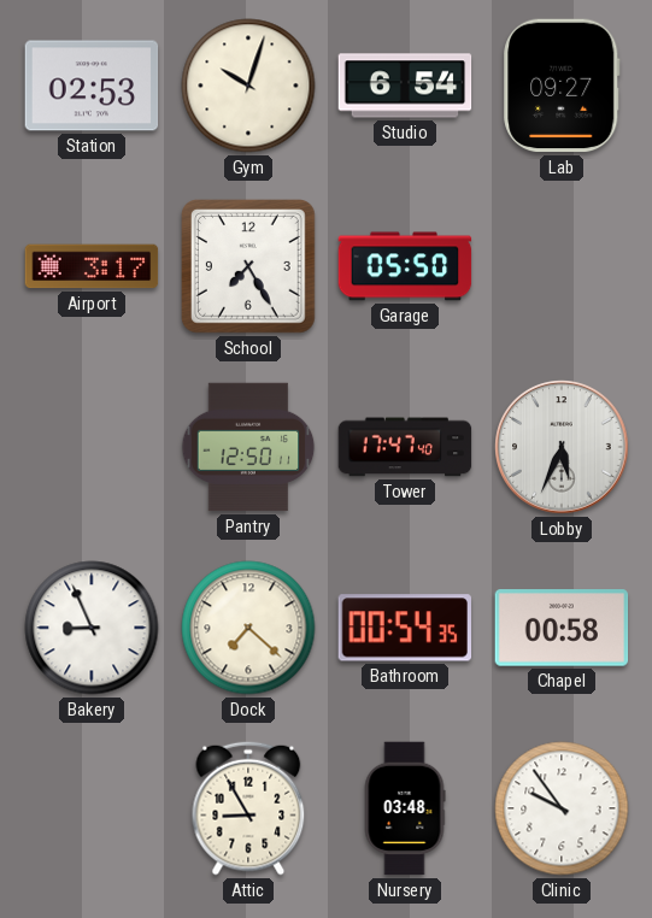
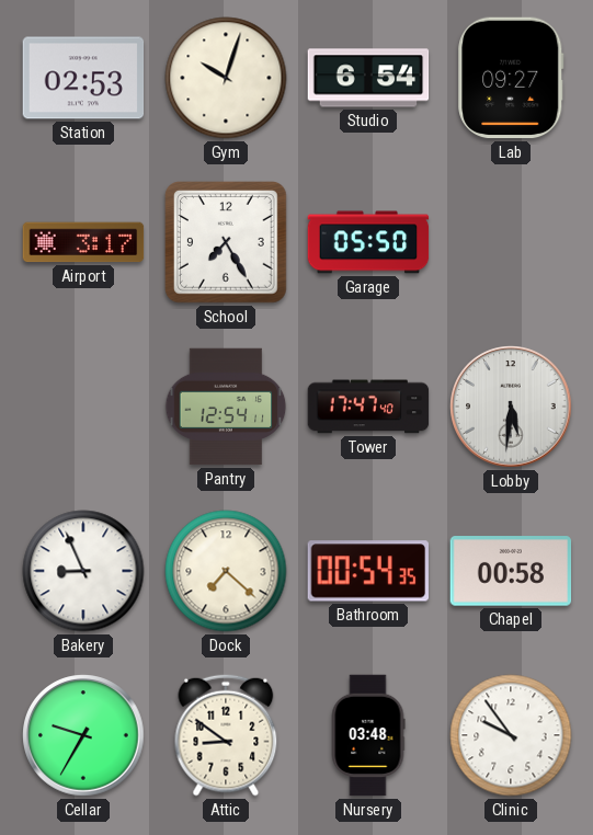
Pantry: 12:50 -> 12:54
Lobby: 5:34 -> 5:31
Cellar: none -> 9:35
Attic: 8:55 -> 8:51
